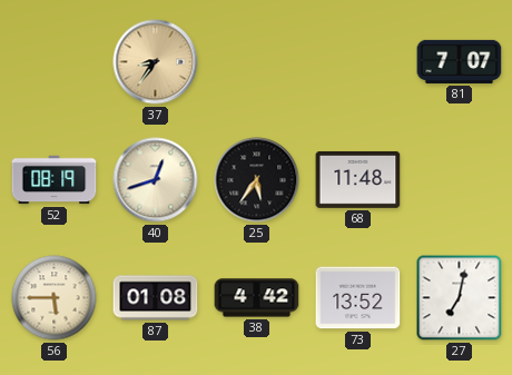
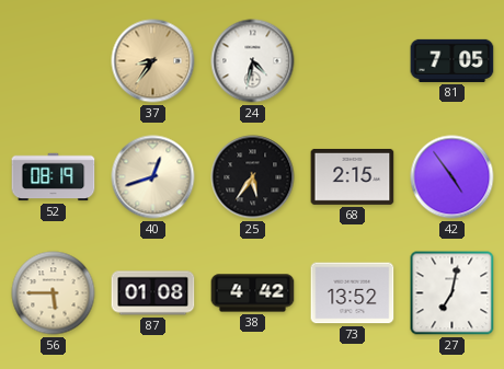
24: none -> 4:32
81: 7:07 -> 7:05
68: 11:48 -> 2:15
42: none -> 4:54
